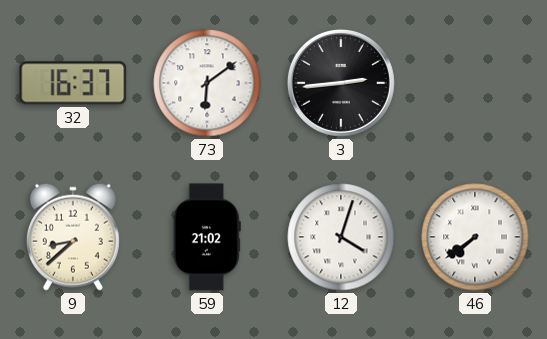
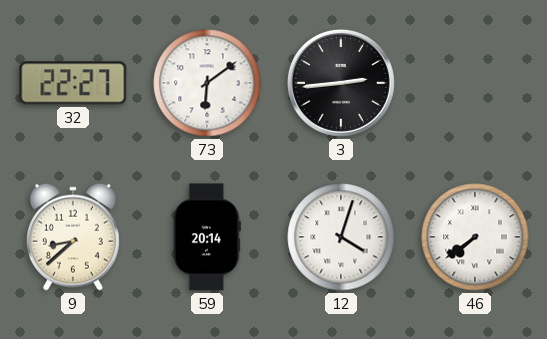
32: 16:37 -> 22:27
59: 21:02 -> 20:14
